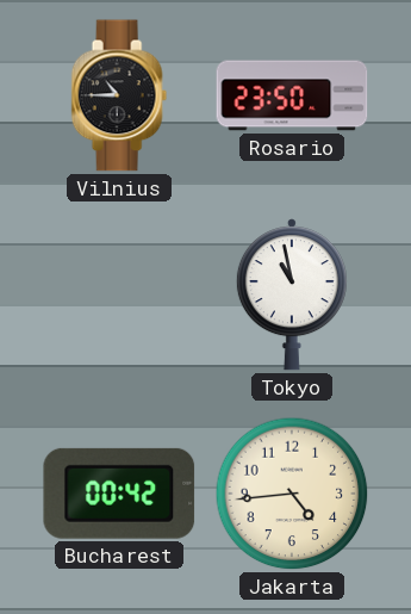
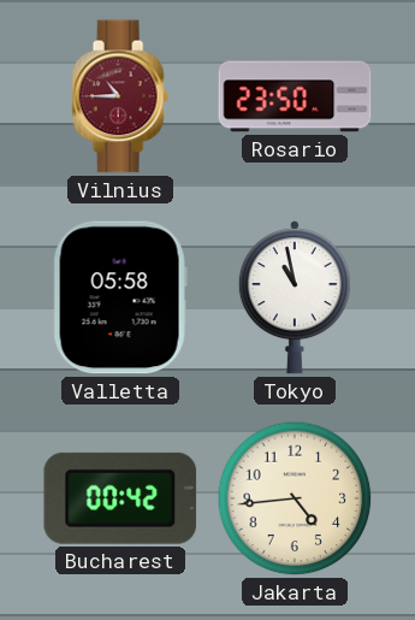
Vilnius dial: black -> burgundy
Valletta: none -> 05:58
